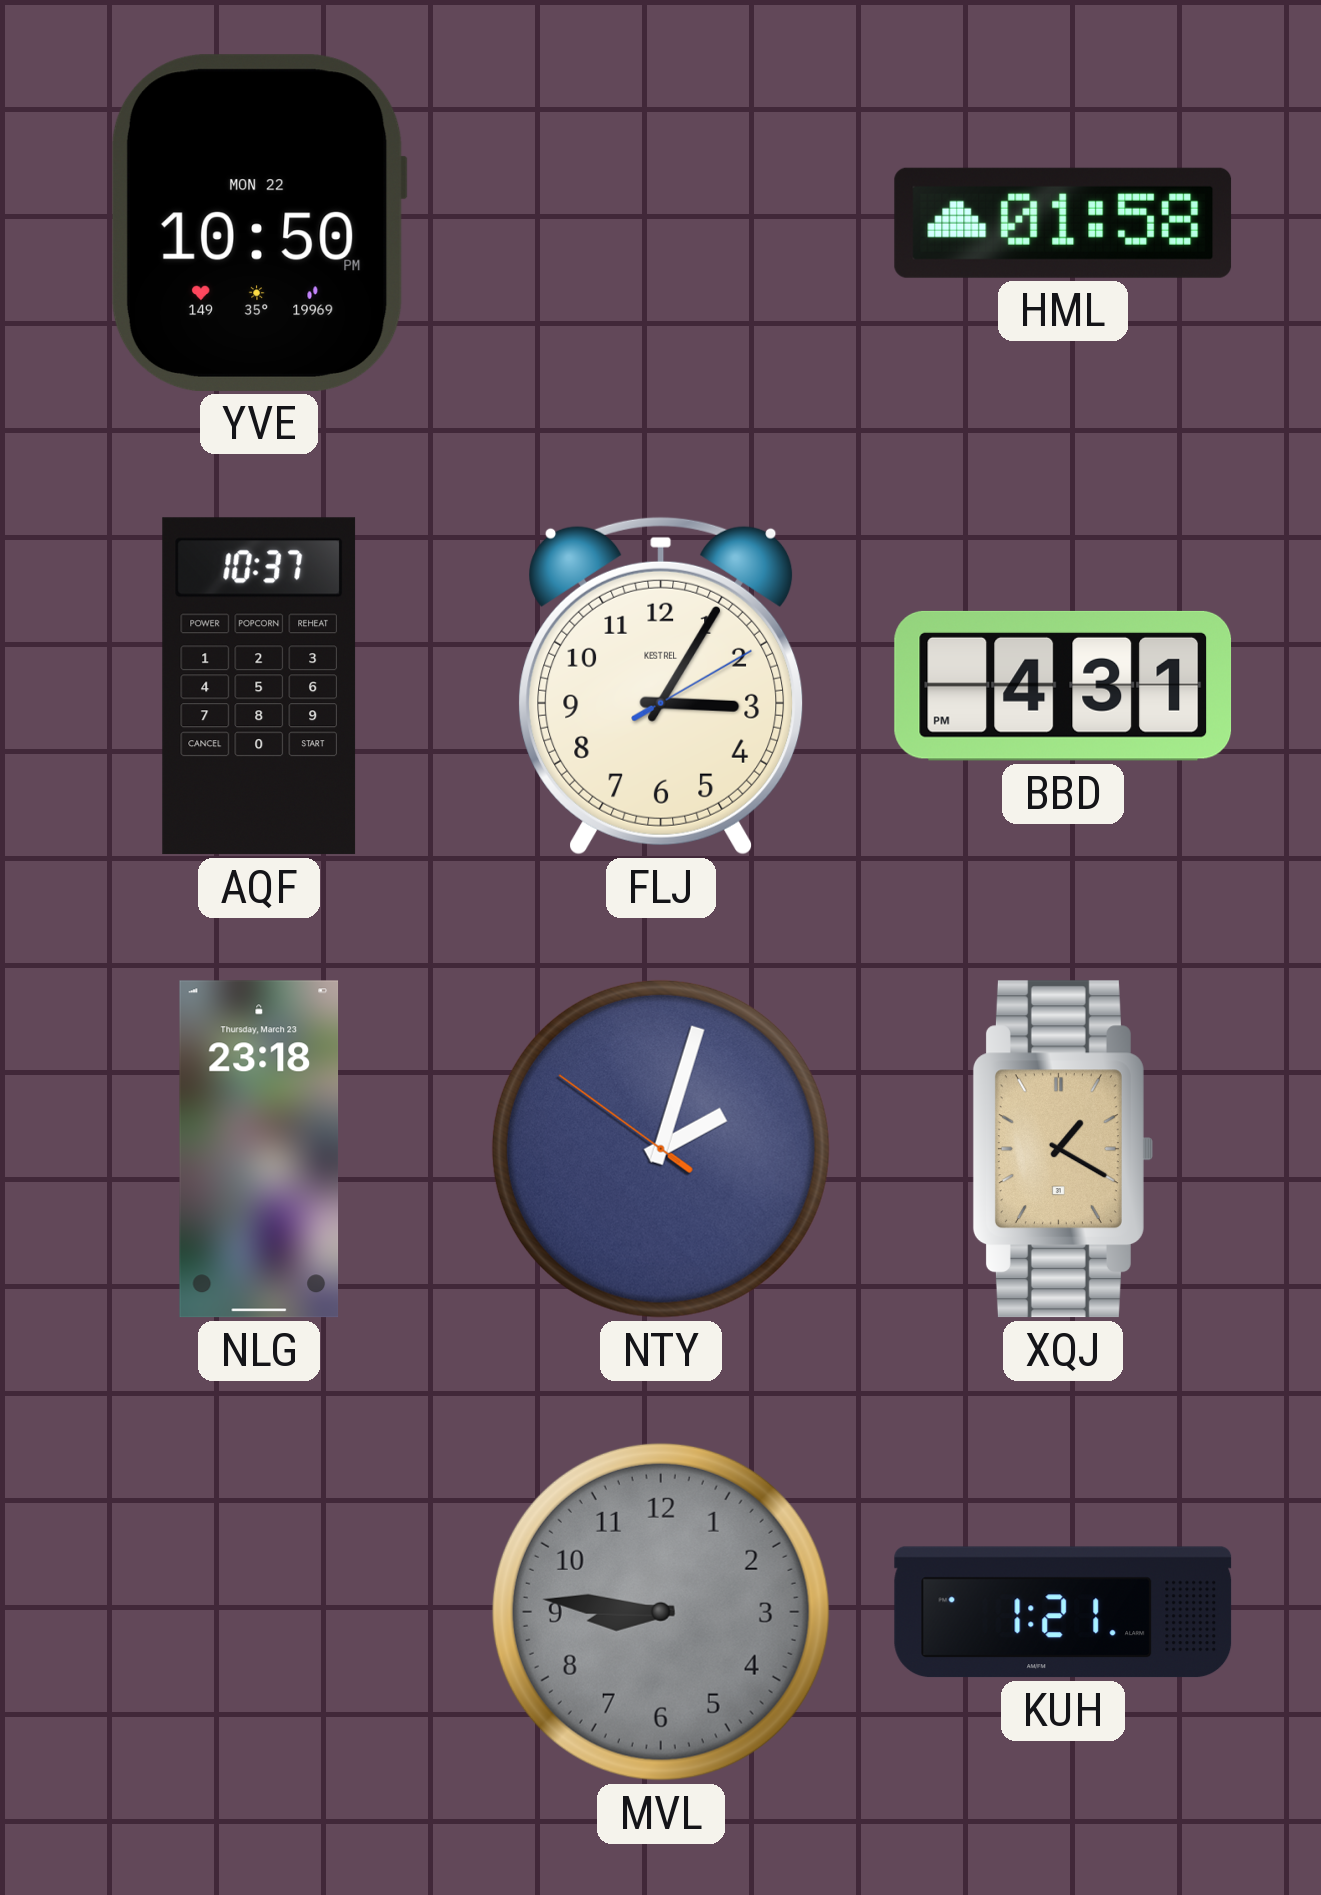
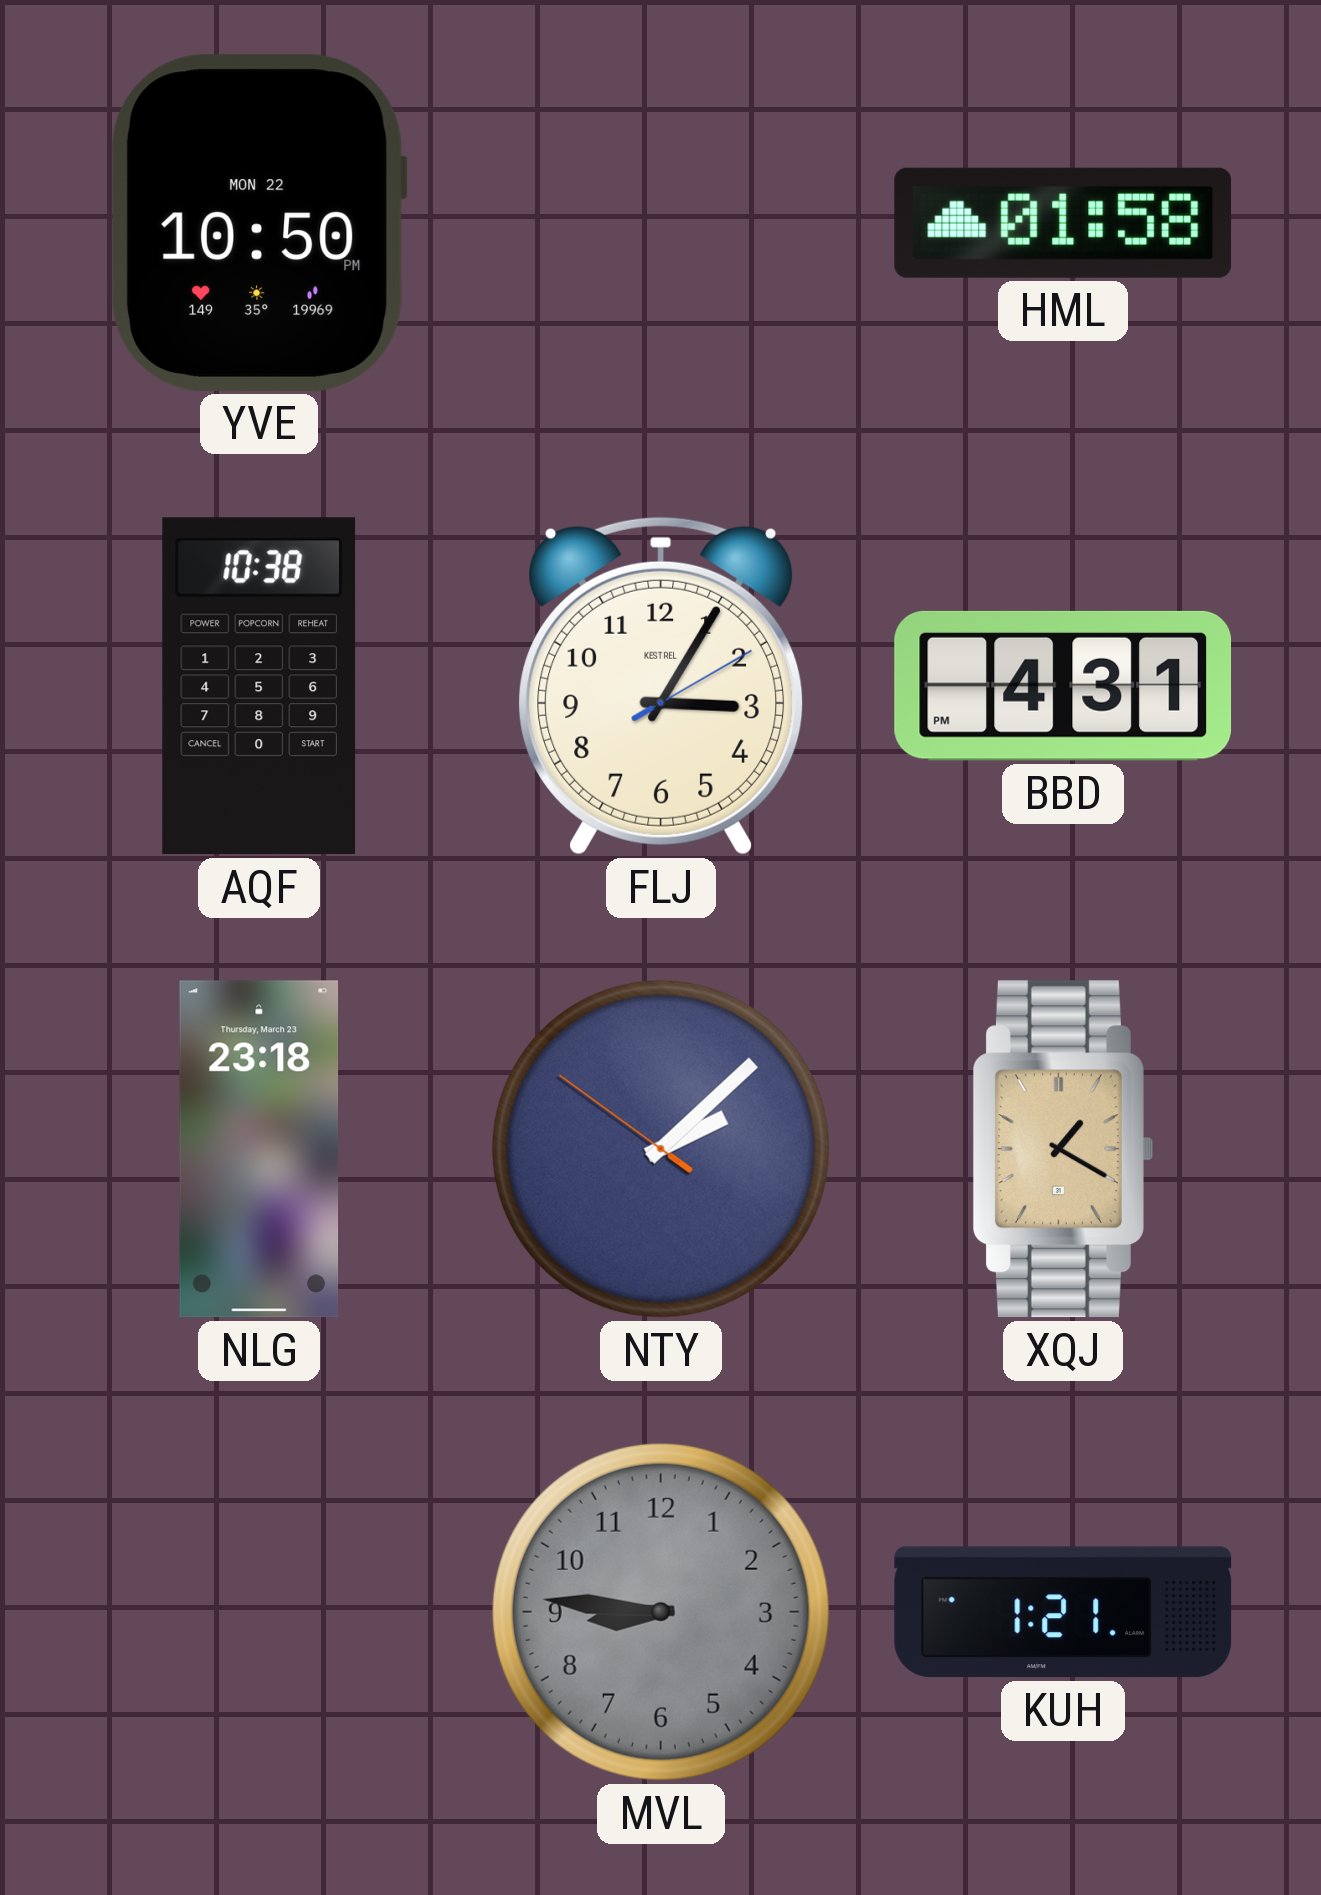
AQF: 10:37 -> 10:38
NTY: 2:02 -> 2:07
